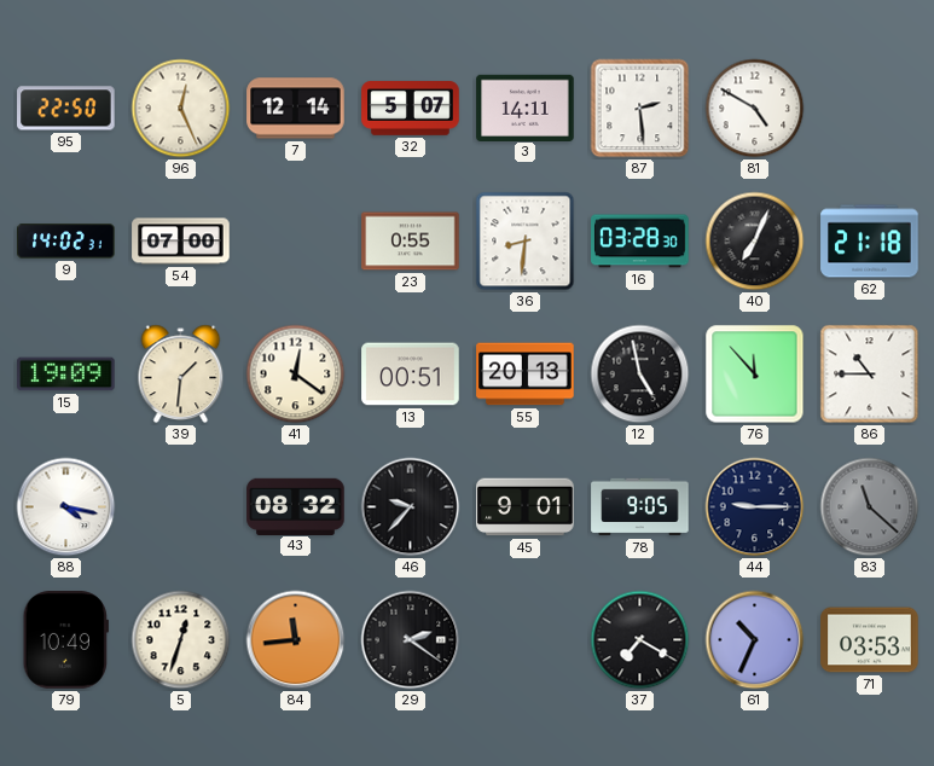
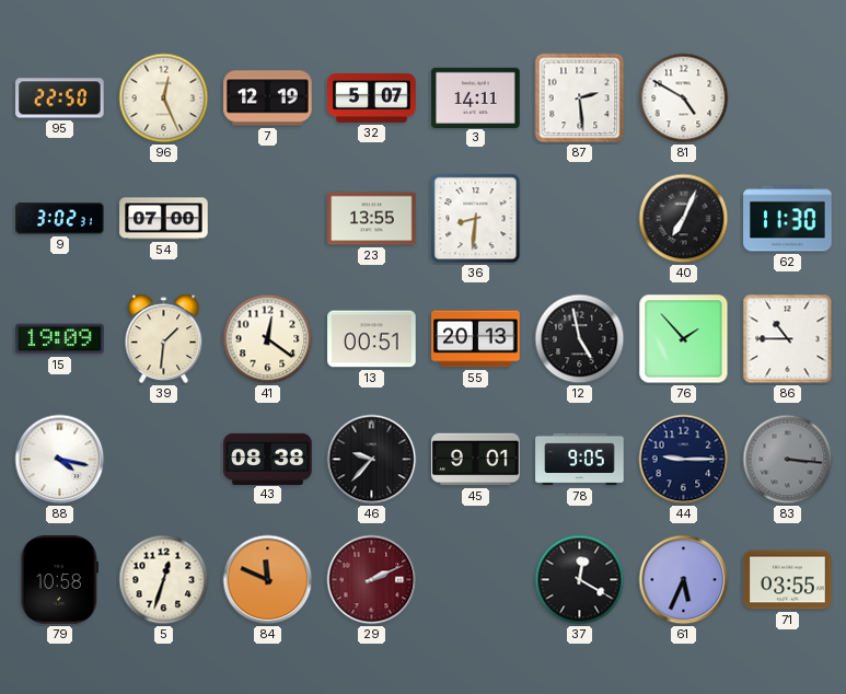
7: 12:14 -> 12:19
9: 14:02 -> 3:02
23: 0:55 -> 13:55
16: 03:28 -> none
62: 21:18 -> 11:30
76: 11:53 -> 1:53
43: 08:32 -> 08:38
83: 11:22 -> 3:16
79: 10:49 -> 10:58
84: 11:44 -> 11:49
29: 2:21 -> 2:11
29 dial: black -> burgundy
37: 7:20 -> 12:20
61: 10:34 -> 5:34
71: 03:53 -> 03:55
